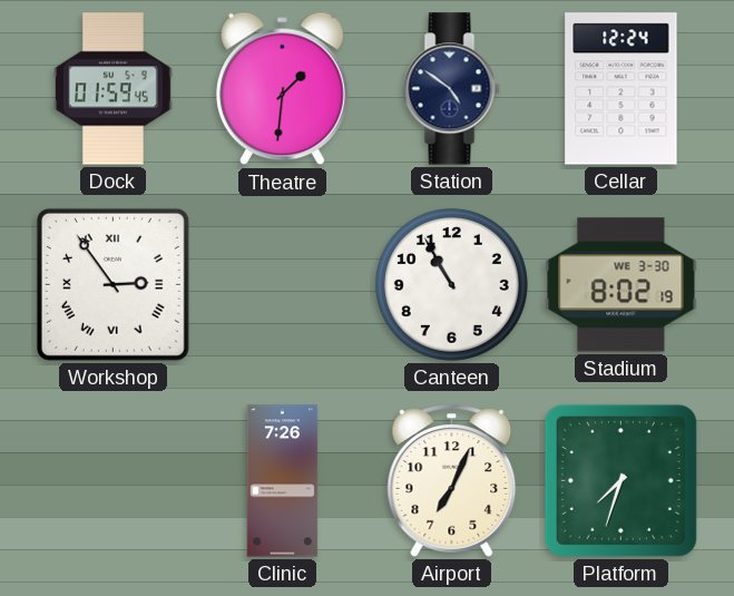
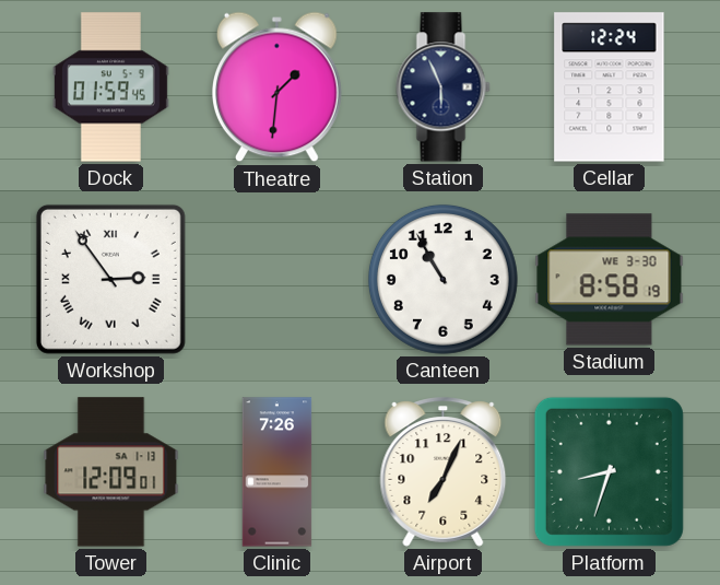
Station: 4:51 -> 5:56
Stadium: 8:02 -> 8:58
Tower: none -> 12:09
Platform: 7:33 -> 8:33
